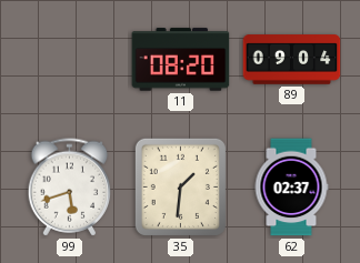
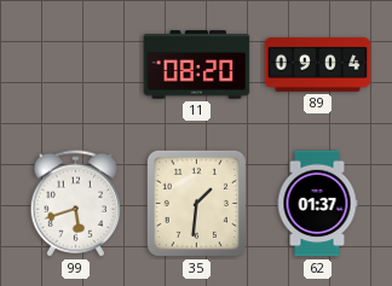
62: 02:37 -> 01:37
